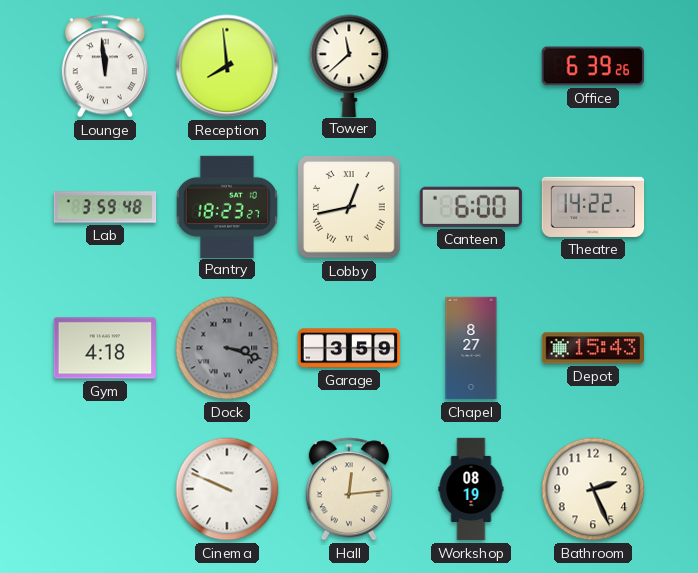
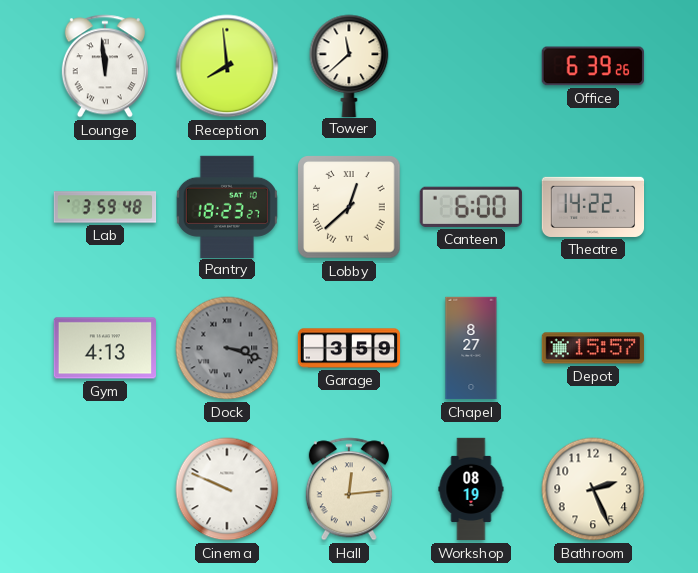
Lobby: 12:43 -> 12:38
Gym: 4:18 -> 4:13
Depot: 15:43 -> 15:57
